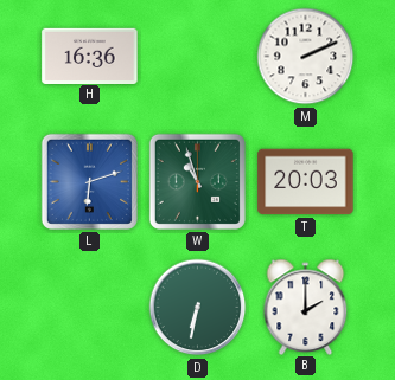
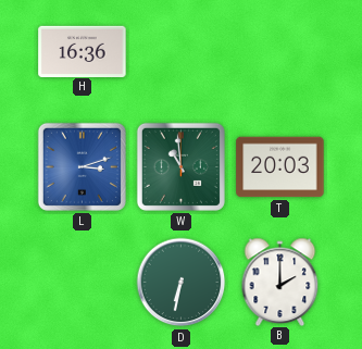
M: 2:11 -> none
L: 6:12 -> 3:12
W: 10:57 -> 10:59
